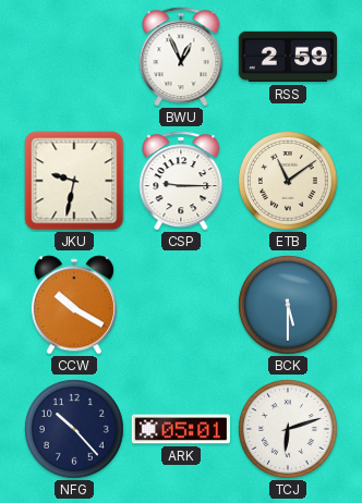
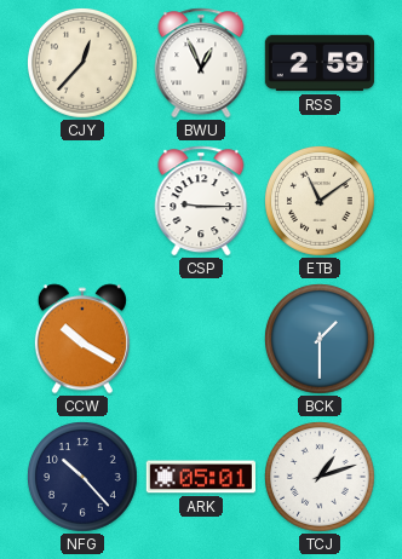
CJY: none -> 12:37
JKU: 9:32 -> none
BCK: 5:30 -> 1:30
TCJ: 6:12 -> 1:12
